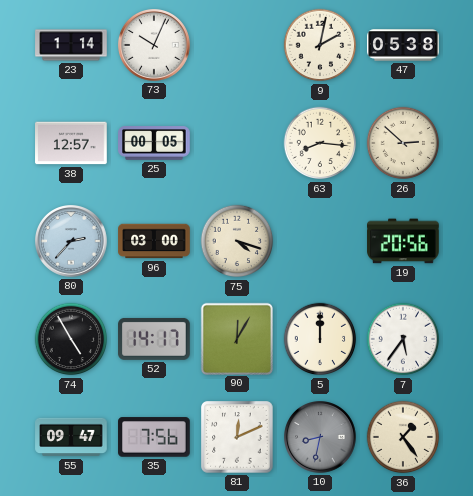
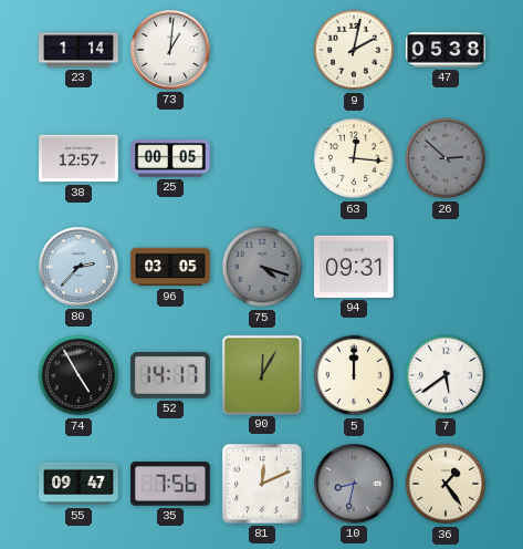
73: 10:04 -> 1:01
63: 8:16 -> 12:16
26 dial: cream -> grey
96: 03:00 -> 03:05
75 dial: cream -> grey
94: none -> 09:31
19: 20:56 -> none
7: 5:36 -> 5:39
